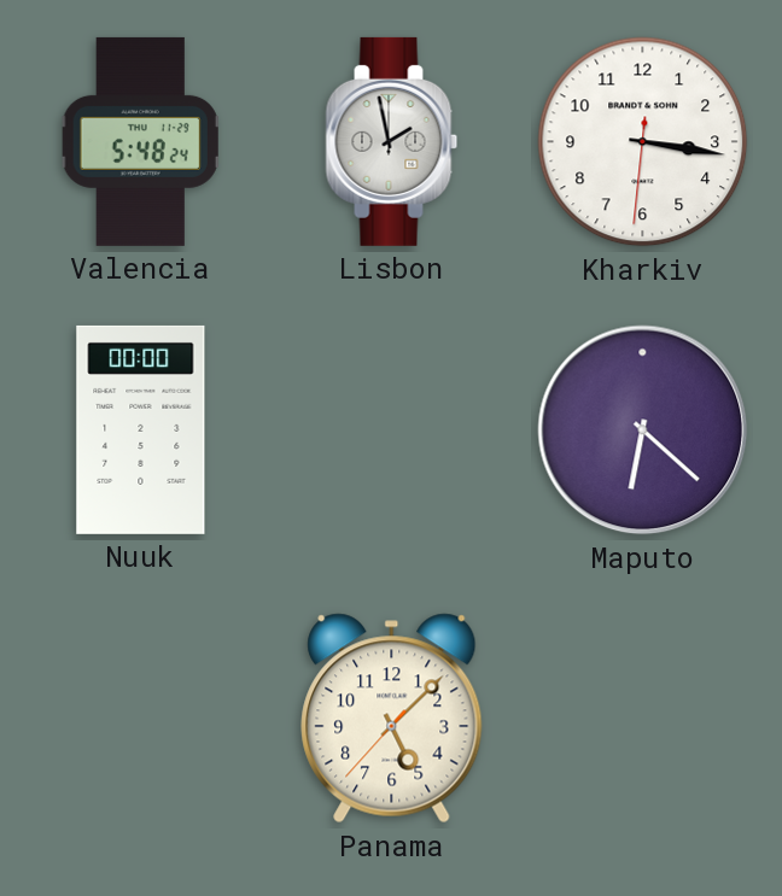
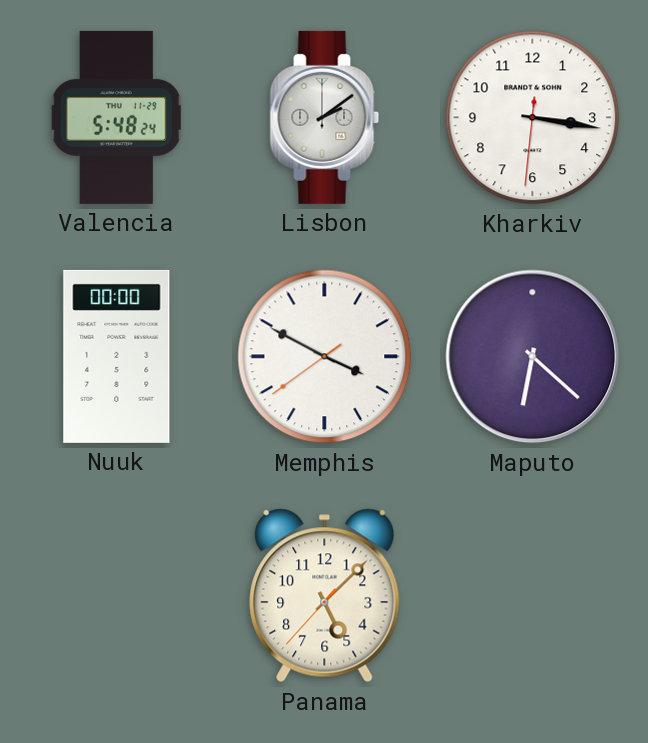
Lisbon: 1:58 -> 2:09
Memphis: none -> 3:49
